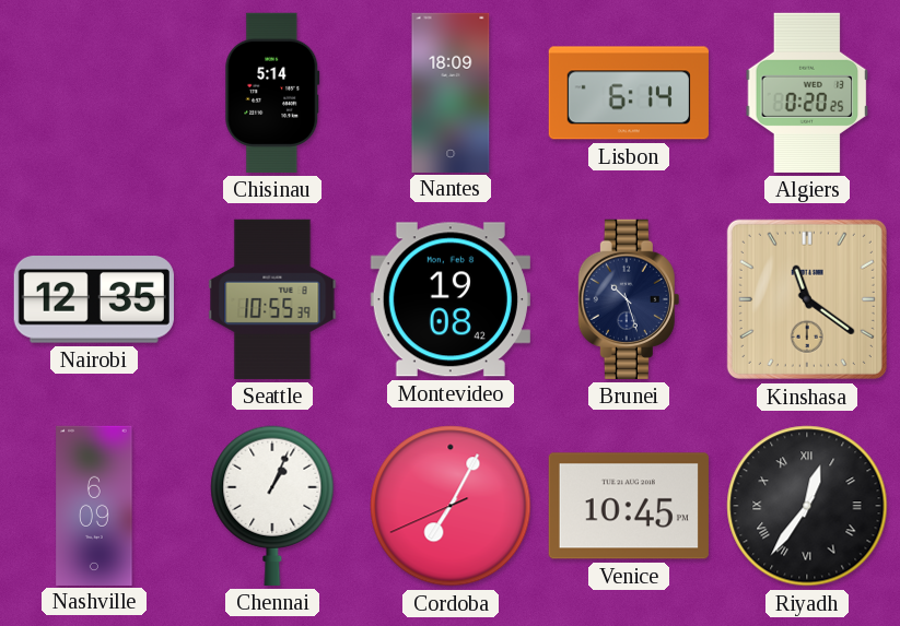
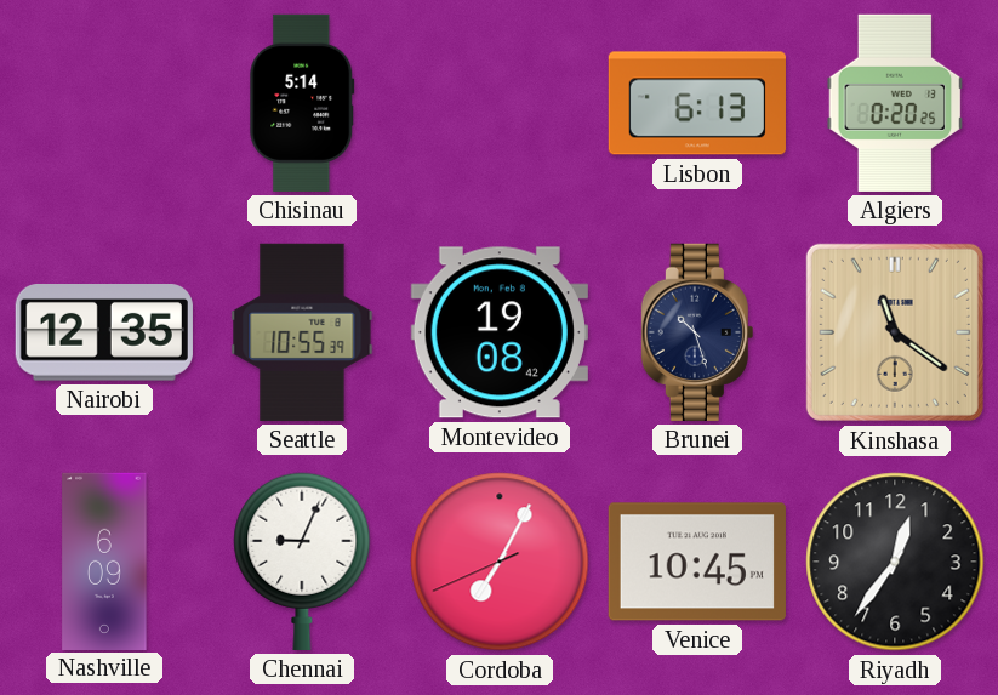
Nantes: 18:09 -> none
Lisbon: 6:14 -> 6:13
Chennai: 1:04 -> 9:04
Riyadh numerals: Roman -> Arabic
